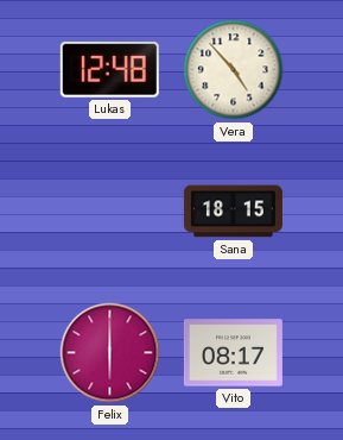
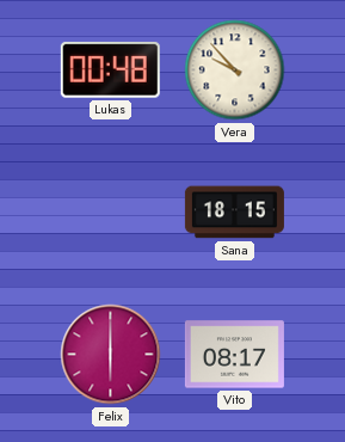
Lukas: 12:48 -> 00:48
Vera: 4:53 -> 9:53
